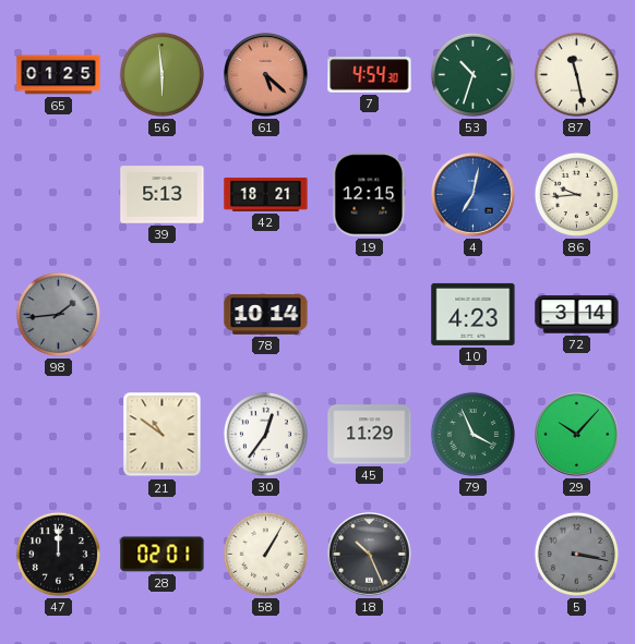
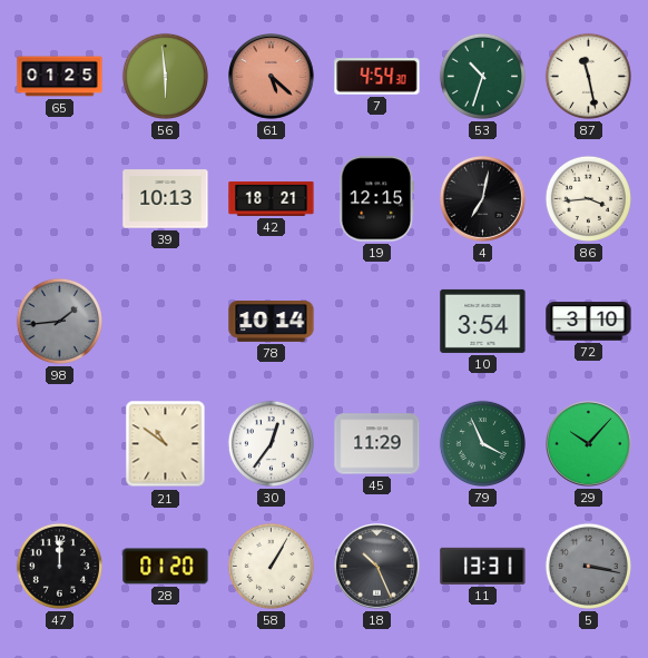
39: 5:13 -> 10:13
4 dial: blue -> black
86: 9:44 -> 3:44
10: 4:23 -> 3:54
72: 3:14 -> 3:10
28: 02:01 -> 01:20
11: none -> 13:31
